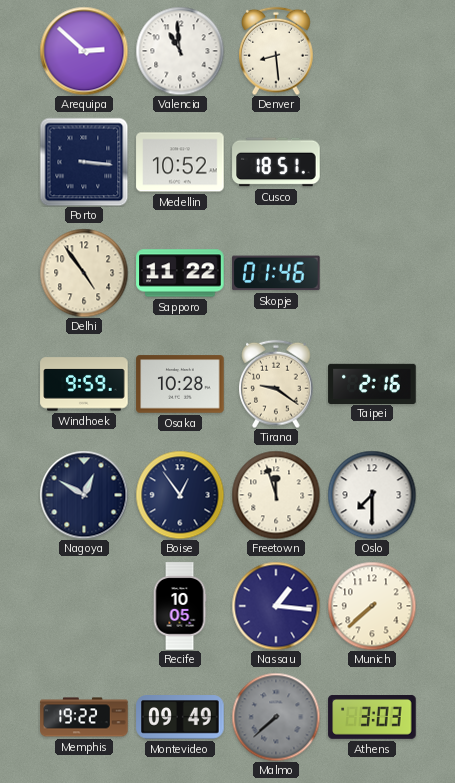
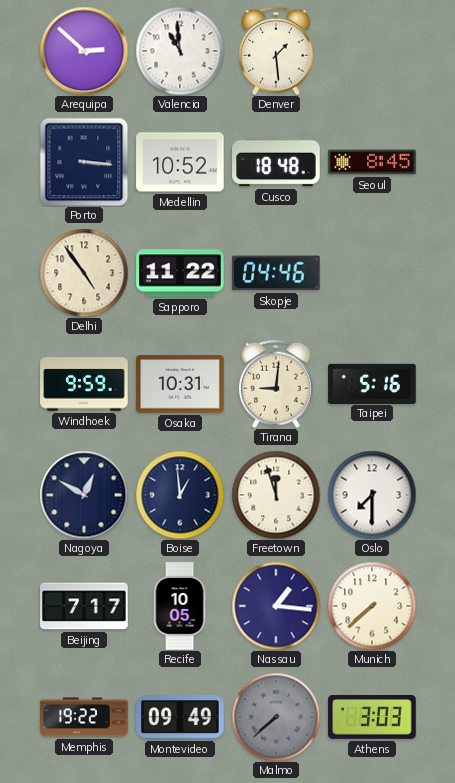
Denver: 8:29 -> 1:29
Cusco: 18:51 -> 18:48
Seoul: none -> 8:45
Skopje: 01:46 -> 04:46
Osaka: 10:28 -> 10:31
Tirana: 9:21 -> 9:01
Taipei: 2:16 -> 5:16
Boise: 12:54 -> 12:59
Beijing: none -> 7:17
